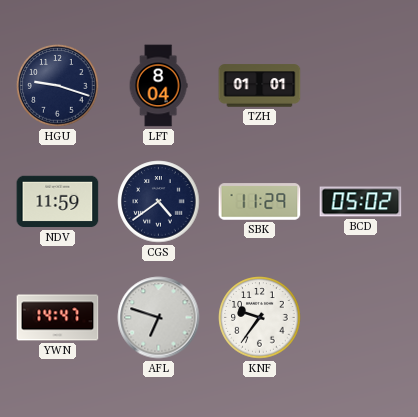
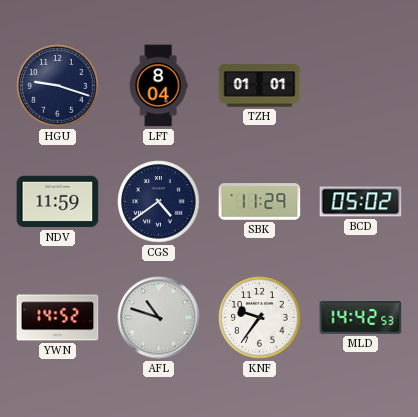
YWN: 14:47 -> 14:52
AFL: 6:48 -> 10:48
MLD: none -> 14:42
